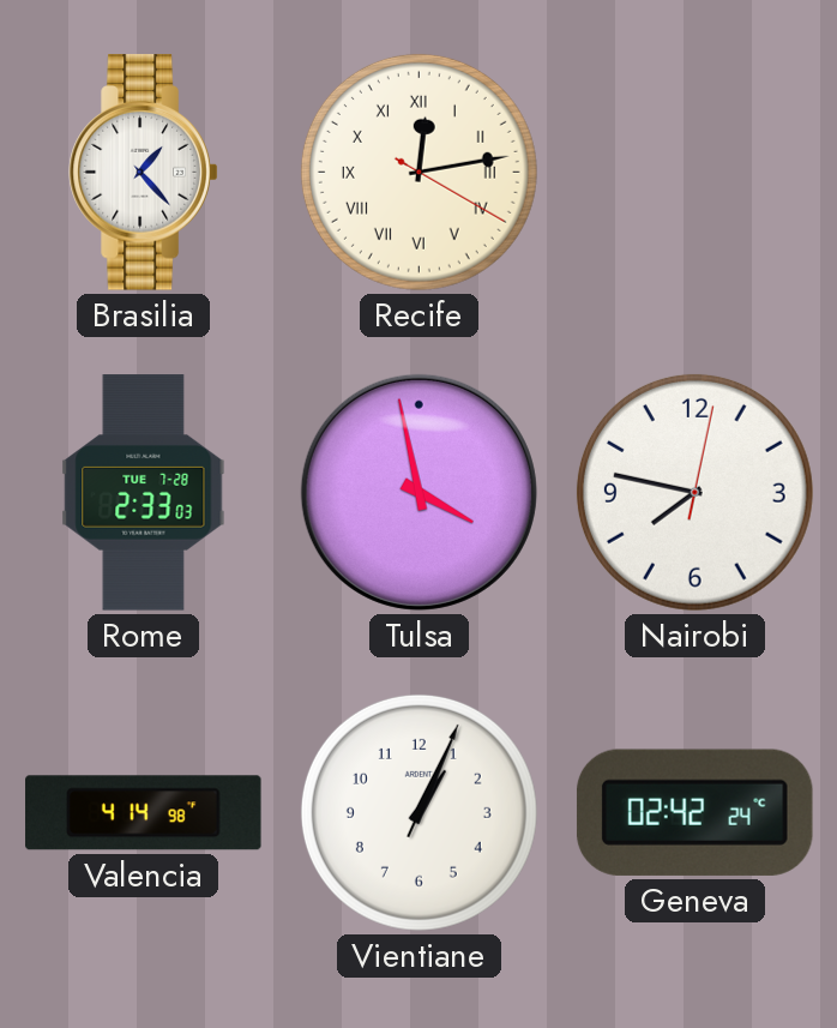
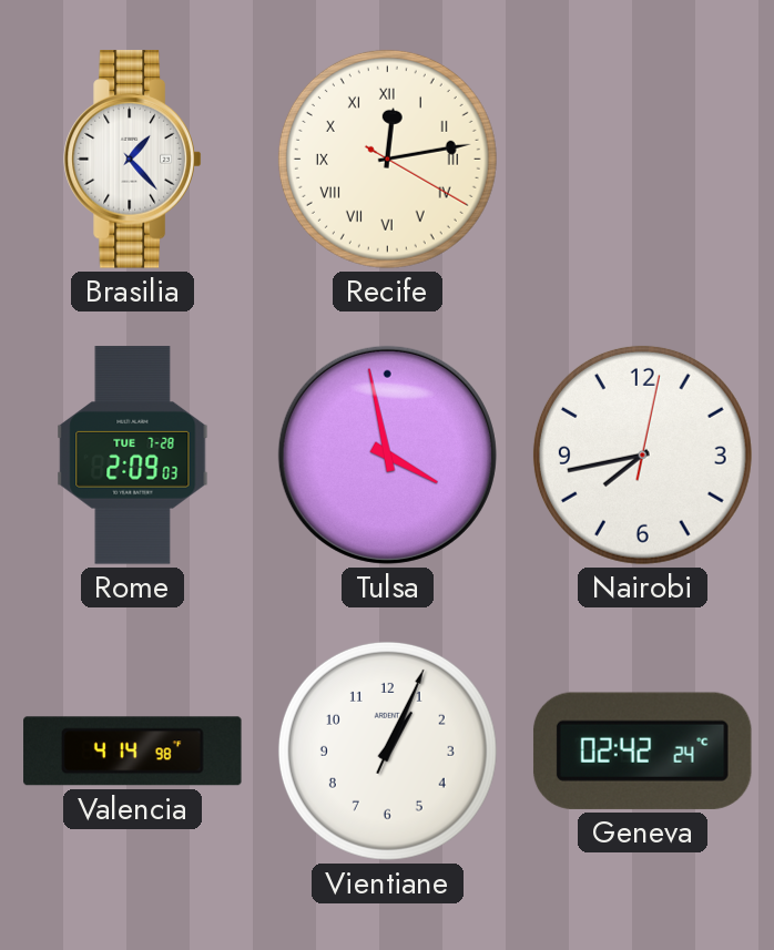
Rome: 2:33 -> 2:09
Nairobi: 7:47 -> 7:43
